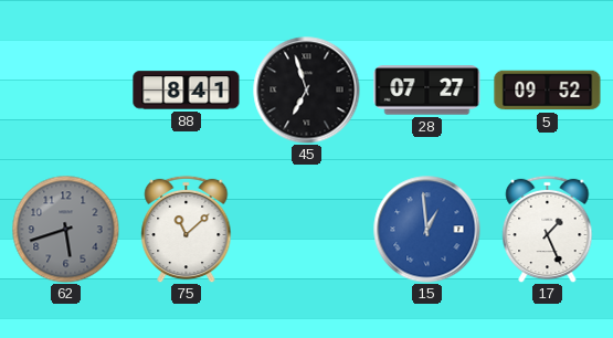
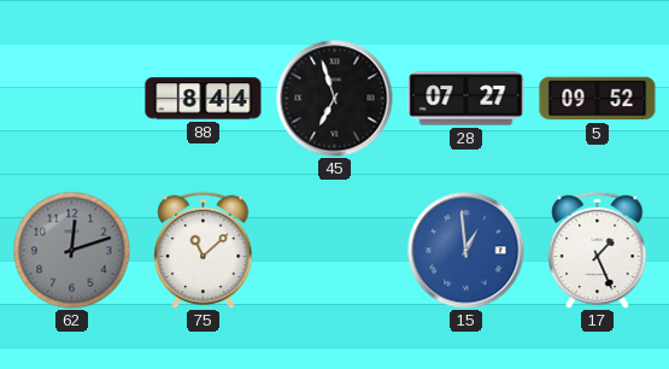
88: 8:41 -> 8:44
62: 5:42 -> 12:12
